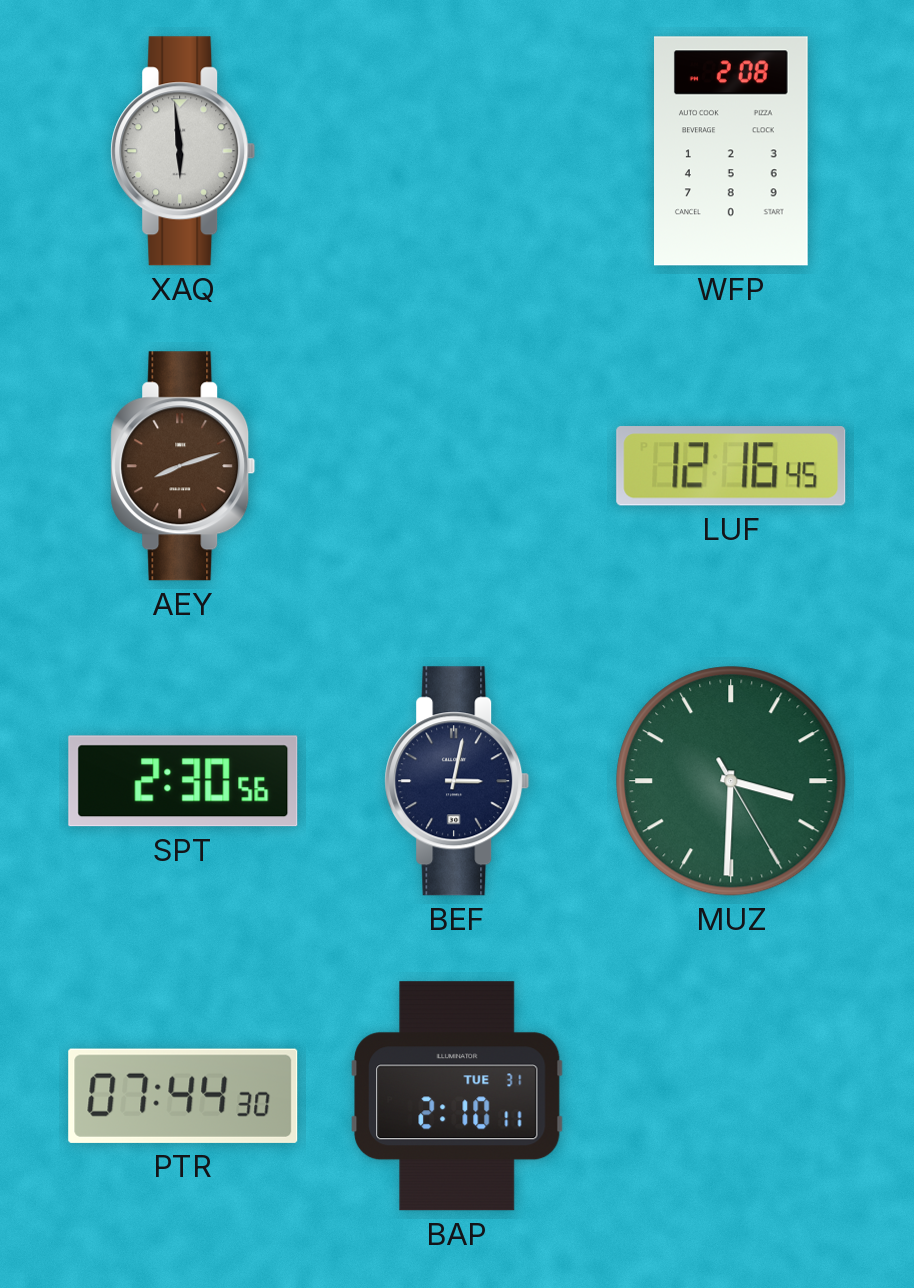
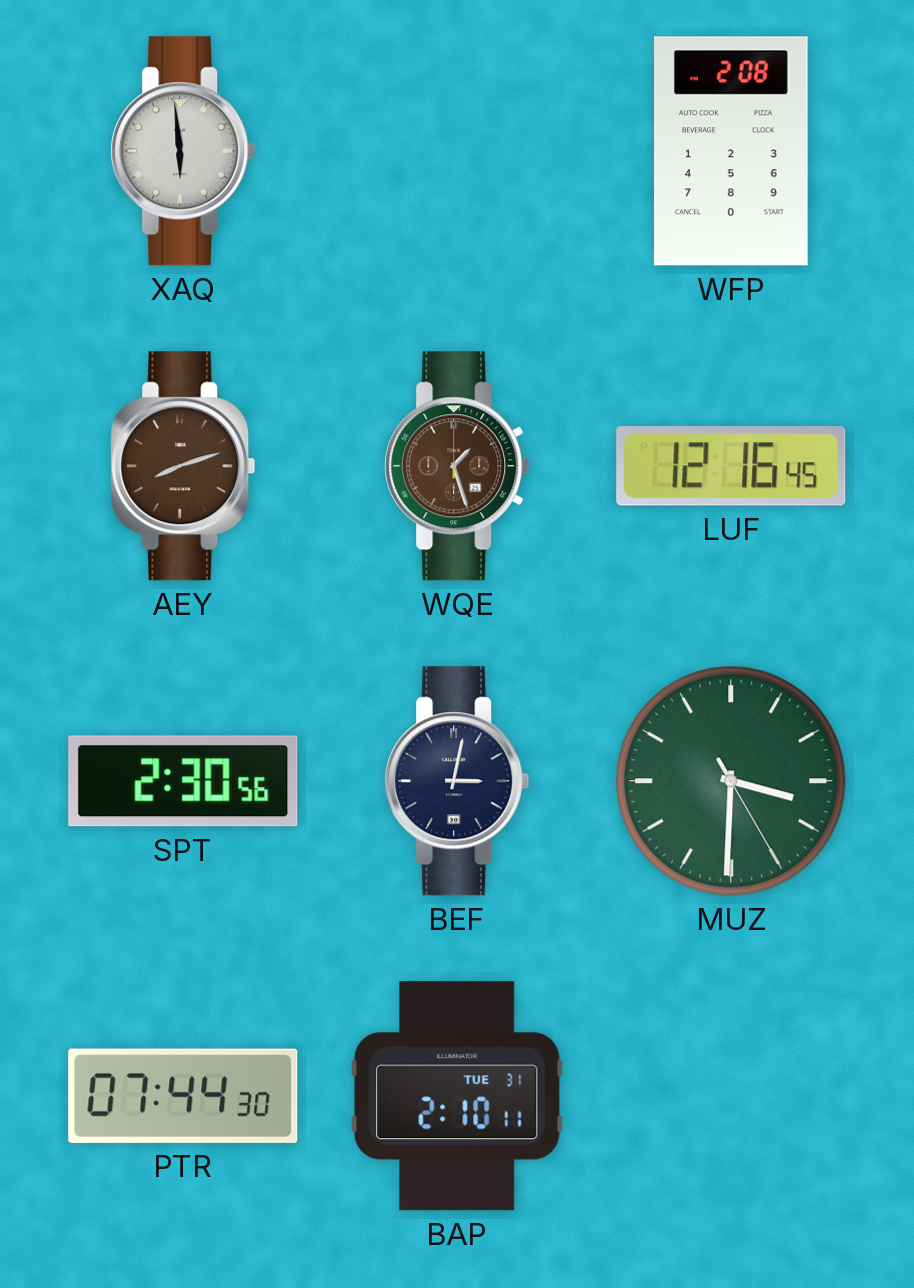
WQE: none -> 1:27
